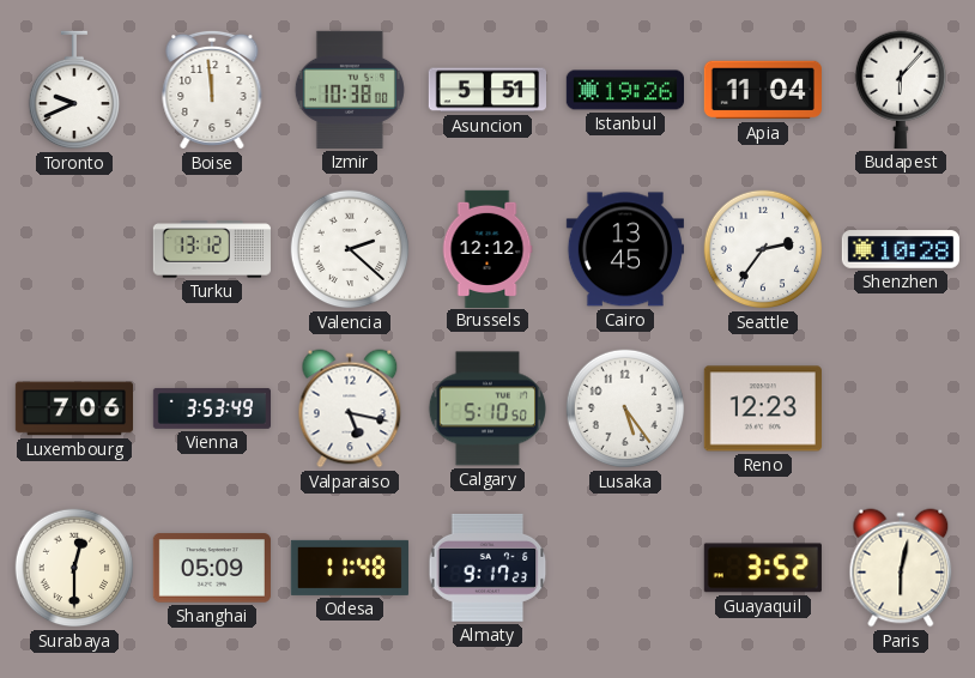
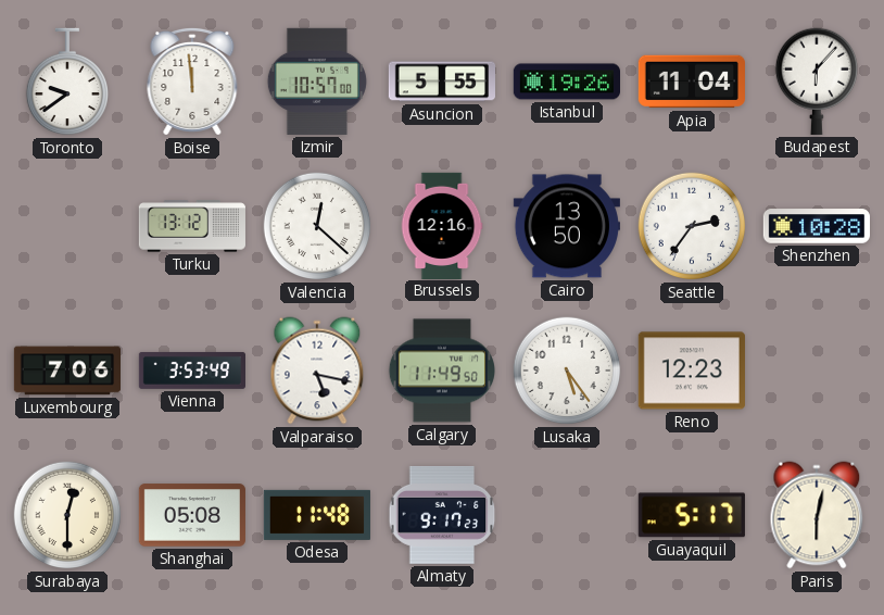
Toronto: 9:41 -> 9:39
Izmir: 10:38 -> 10:57
Asuncion: 5:51 -> 5:55
Valencia: 2:22 -> 12:22
Brussels: 12:12 -> 12:16
Cairo: 13:45 -> 13:50
Calgary: 5:10 -> 11:49
Shanghai: 05:09 -> 05:08
Guayaquil: 3:52 -> 5:17
